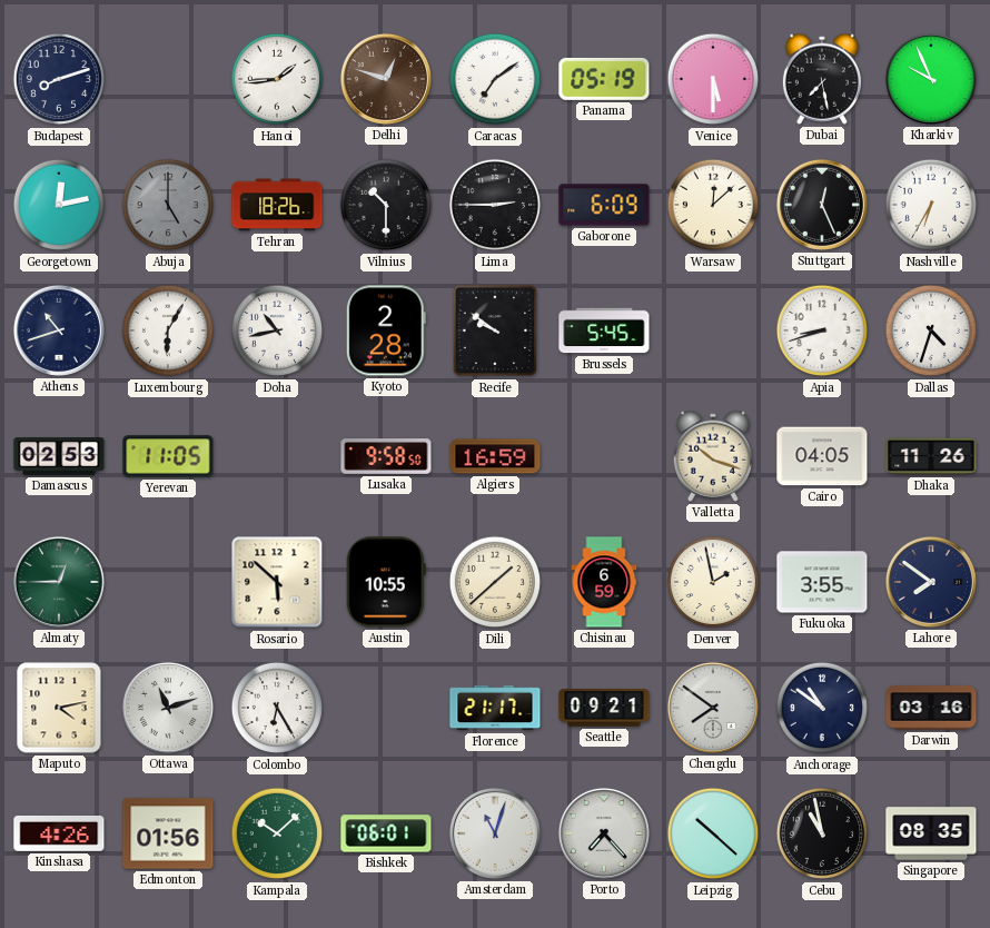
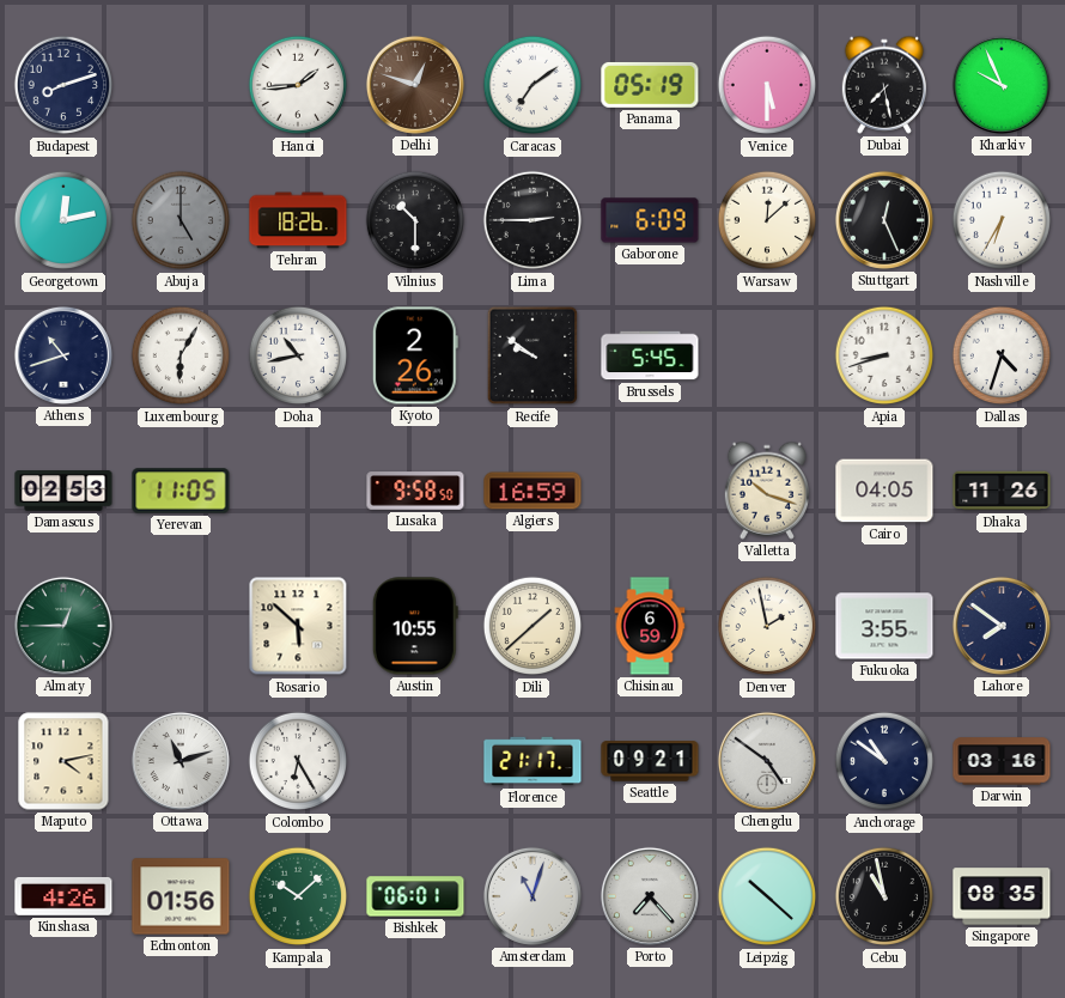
Kyoto: 2:28 -> 2:26
Chengdu: 7:51 -> 4:51
